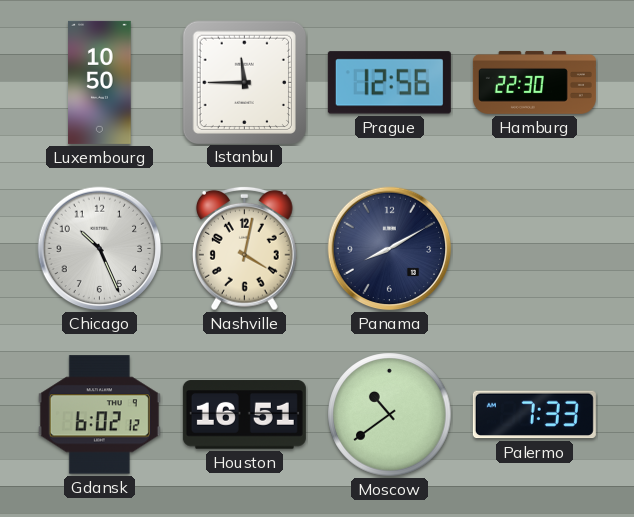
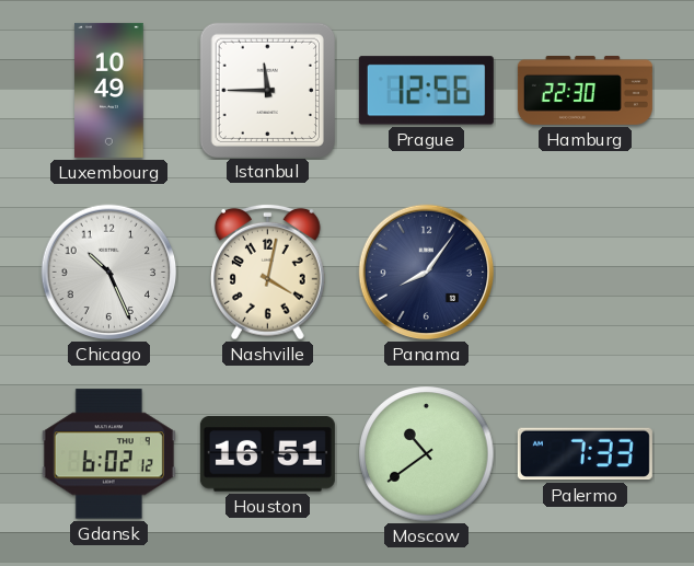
Luxembourg: 10:50 -> 10:49
Panama: 8:10 -> 8:06
